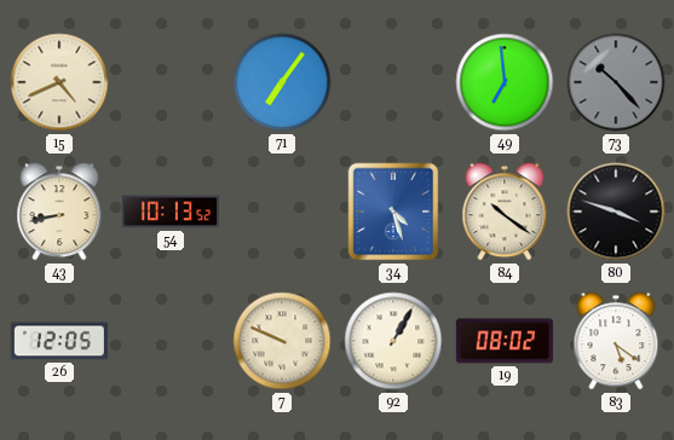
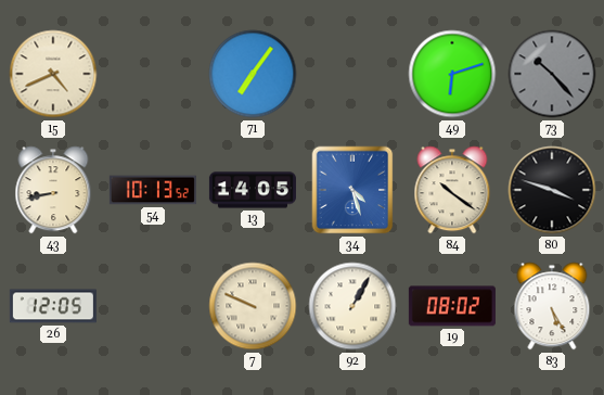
49: 6:59 -> 6:12
13: none -> 14:05
83: 5:21 -> 5:25
